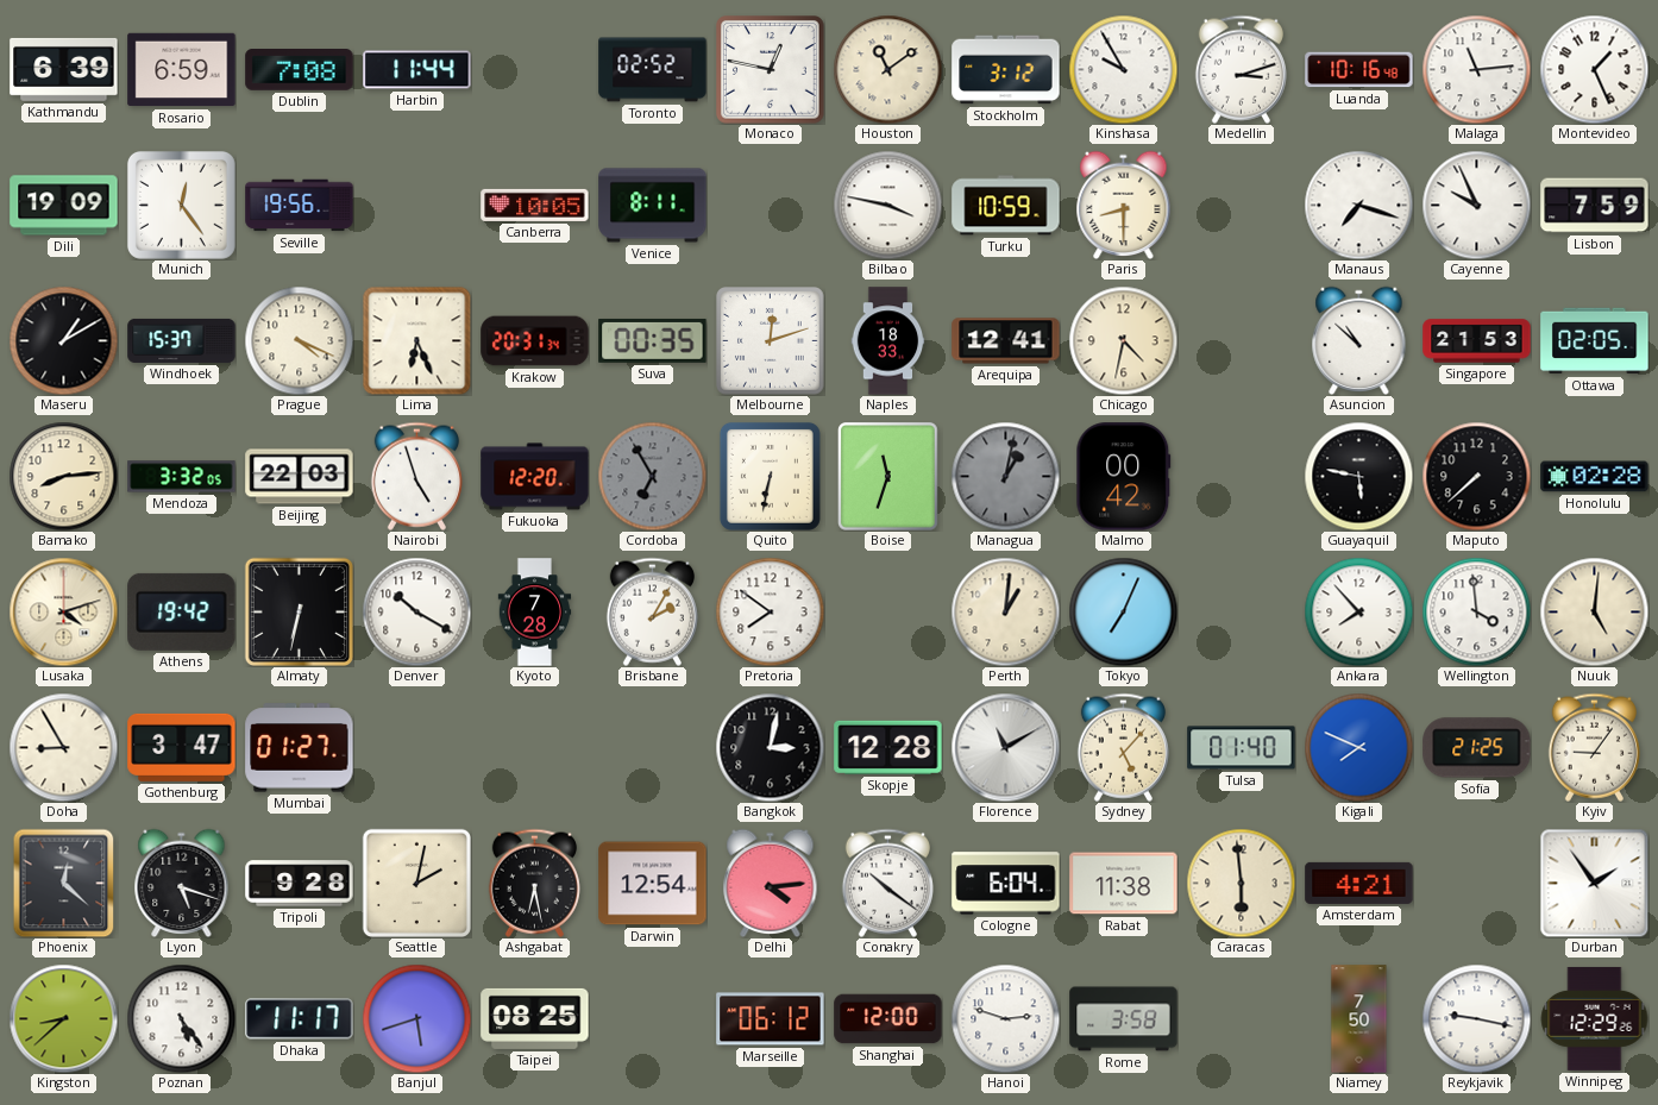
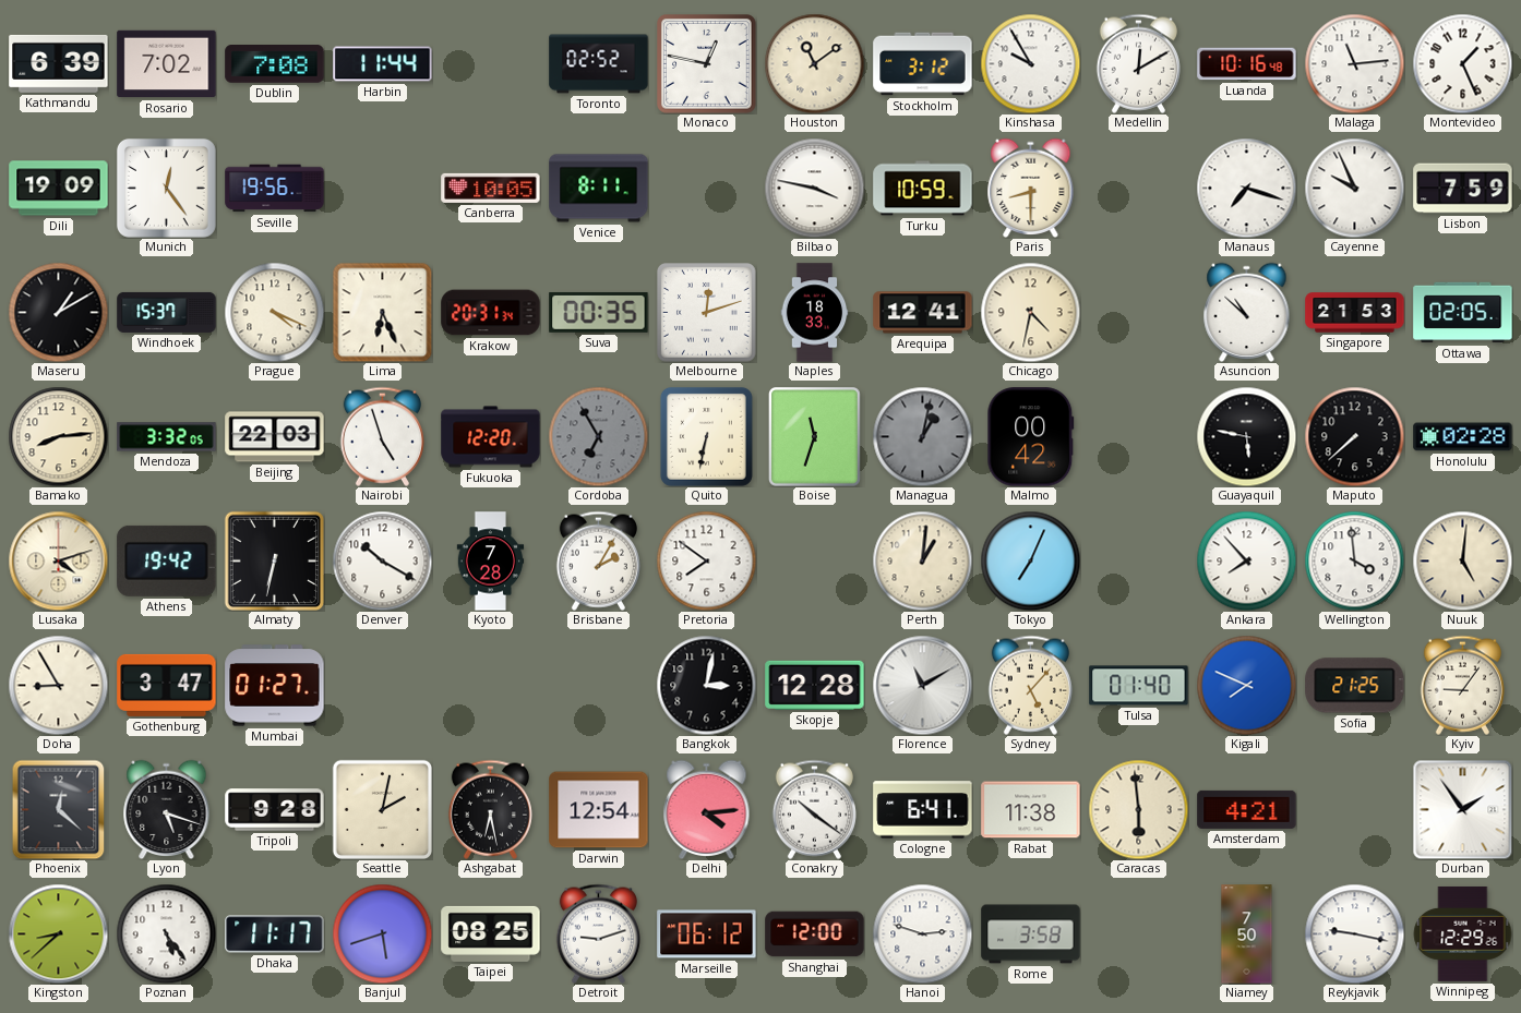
Rosario: 6:59 -> 7:02
Medellin: 3:12 -> 12:10
Cologne: 6:04 -> 6:41
Detroit: none -> 9:12
